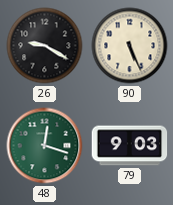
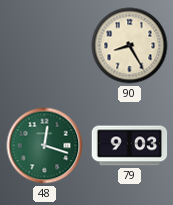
26: 9:20 -> none
90: 5:26 -> 8:25
